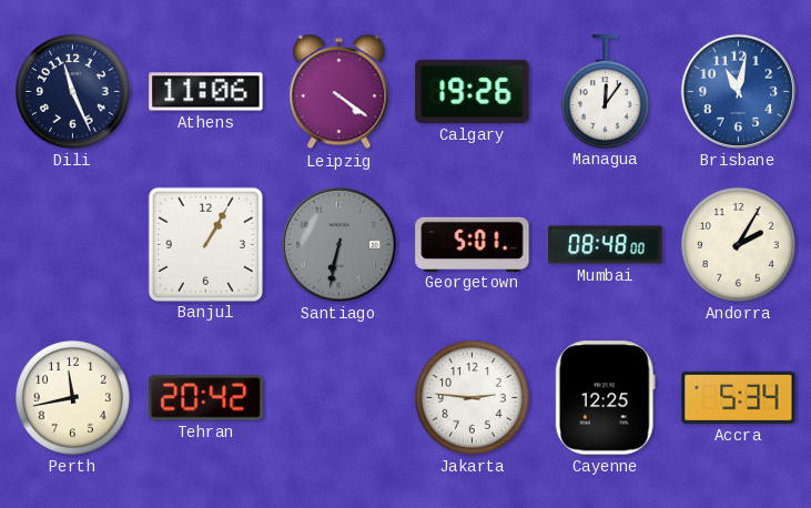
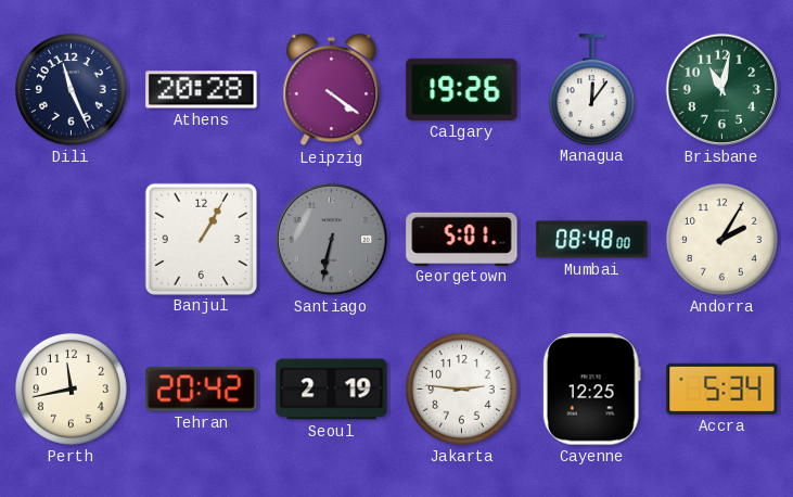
Athens: 11:06 -> 20:28
Brisbane dial: blue -> green
Seoul: none -> 2:19
